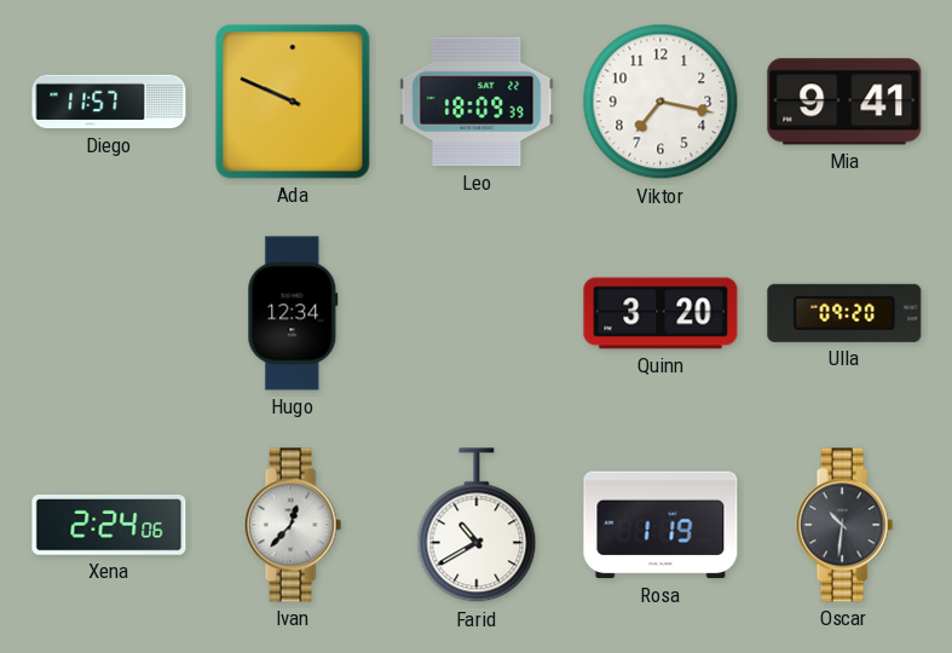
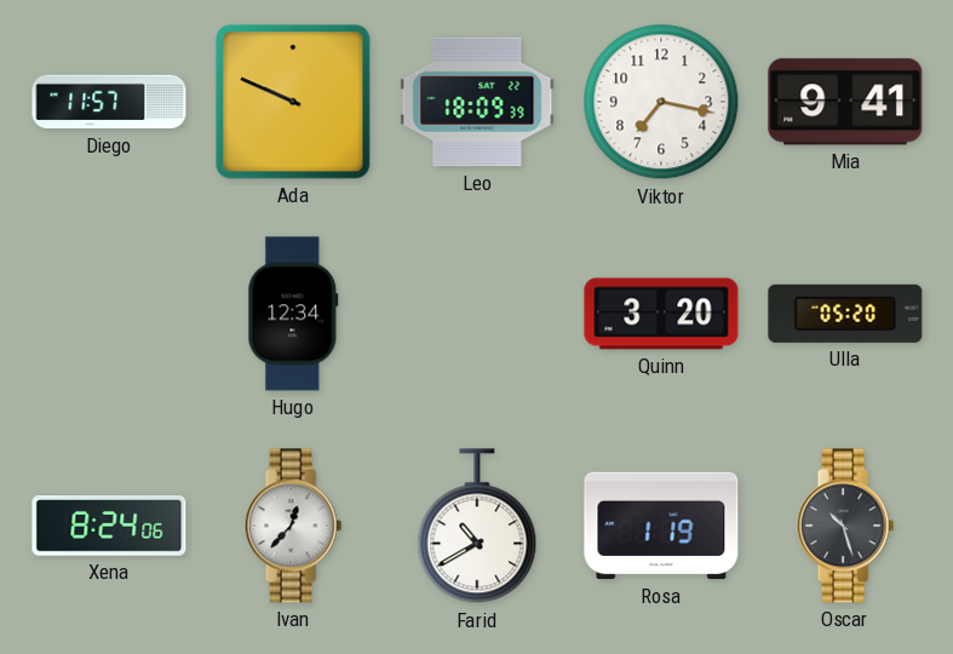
Ulla: 09:20 -> 05:20
Xena: 2:24 -> 8:24
Oscar: 10:31 -> 10:27
